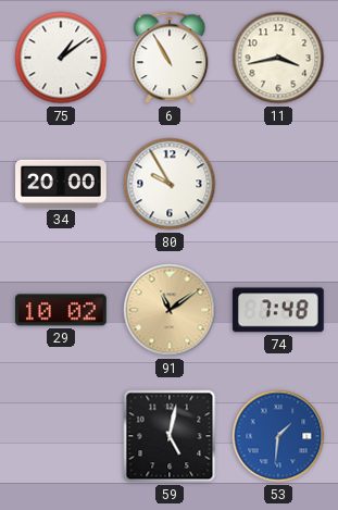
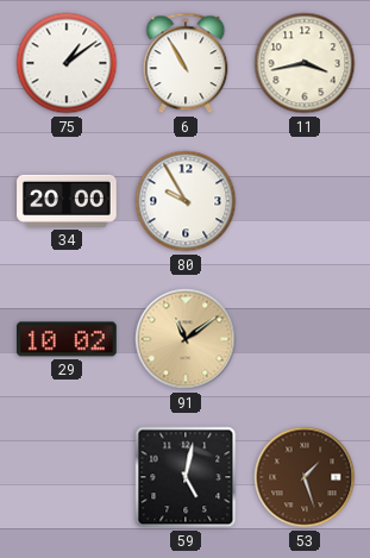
74: 7:48 -> none
53: 1:31 -> 1:27
53 dial: blue -> brown
